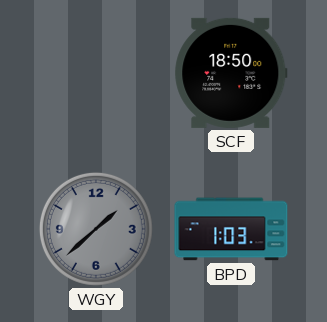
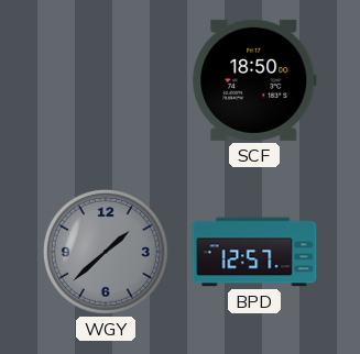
BPD: 1:03 -> 12:57
